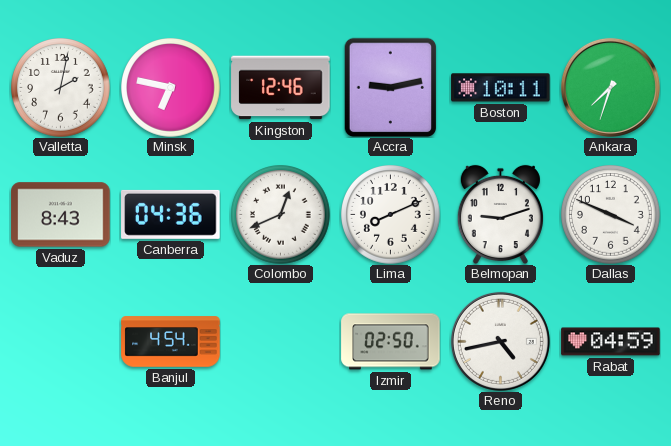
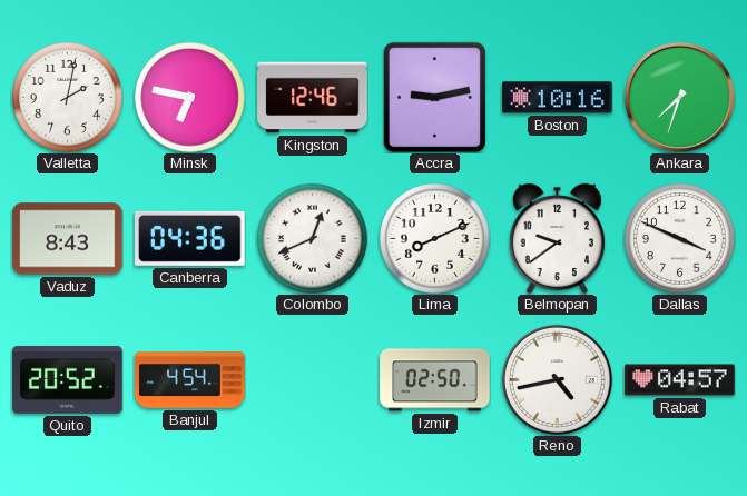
Boston: 10:11 -> 10:16
Belmopan: 9:12 -> 9:39
Quito: none -> 20:52
Rabat: 04:59 -> 04:57
